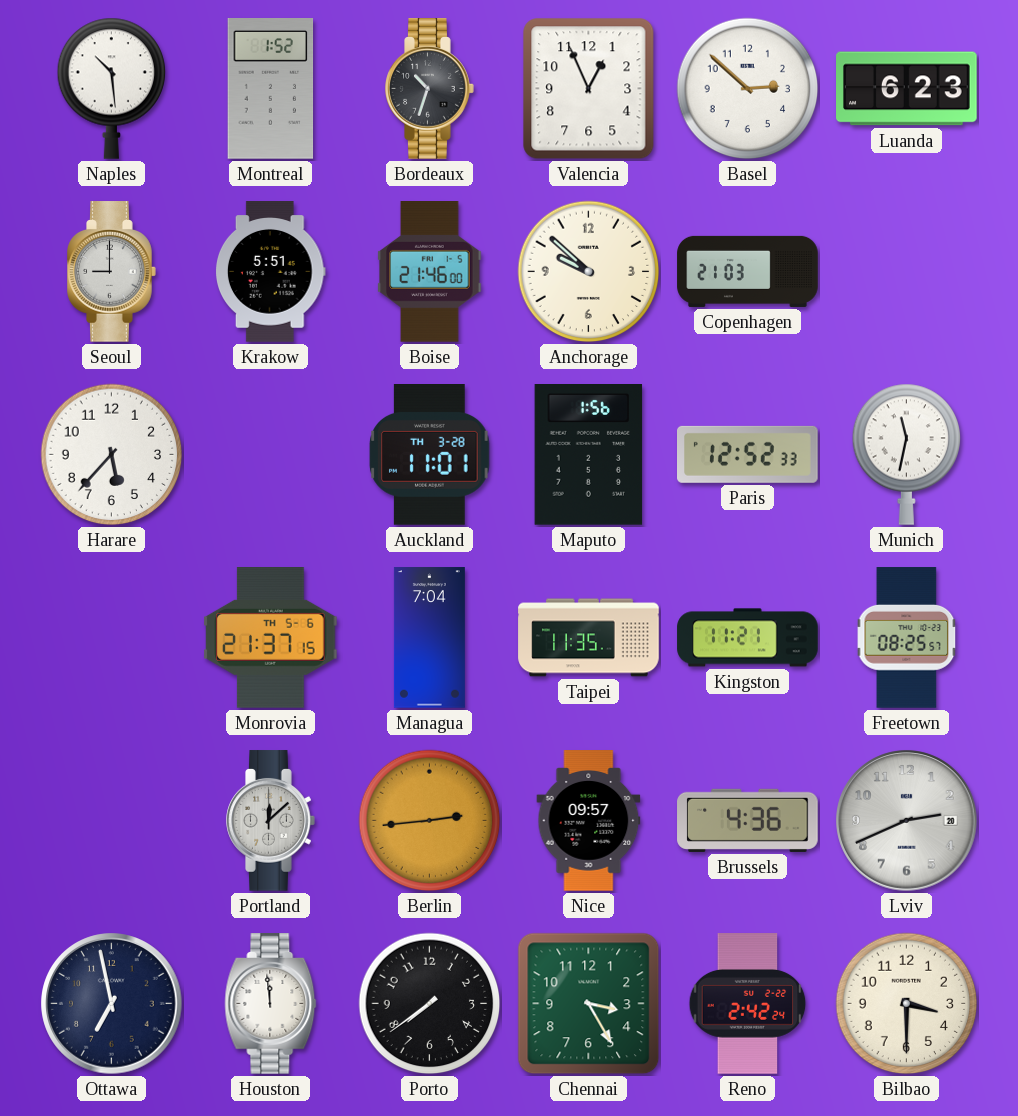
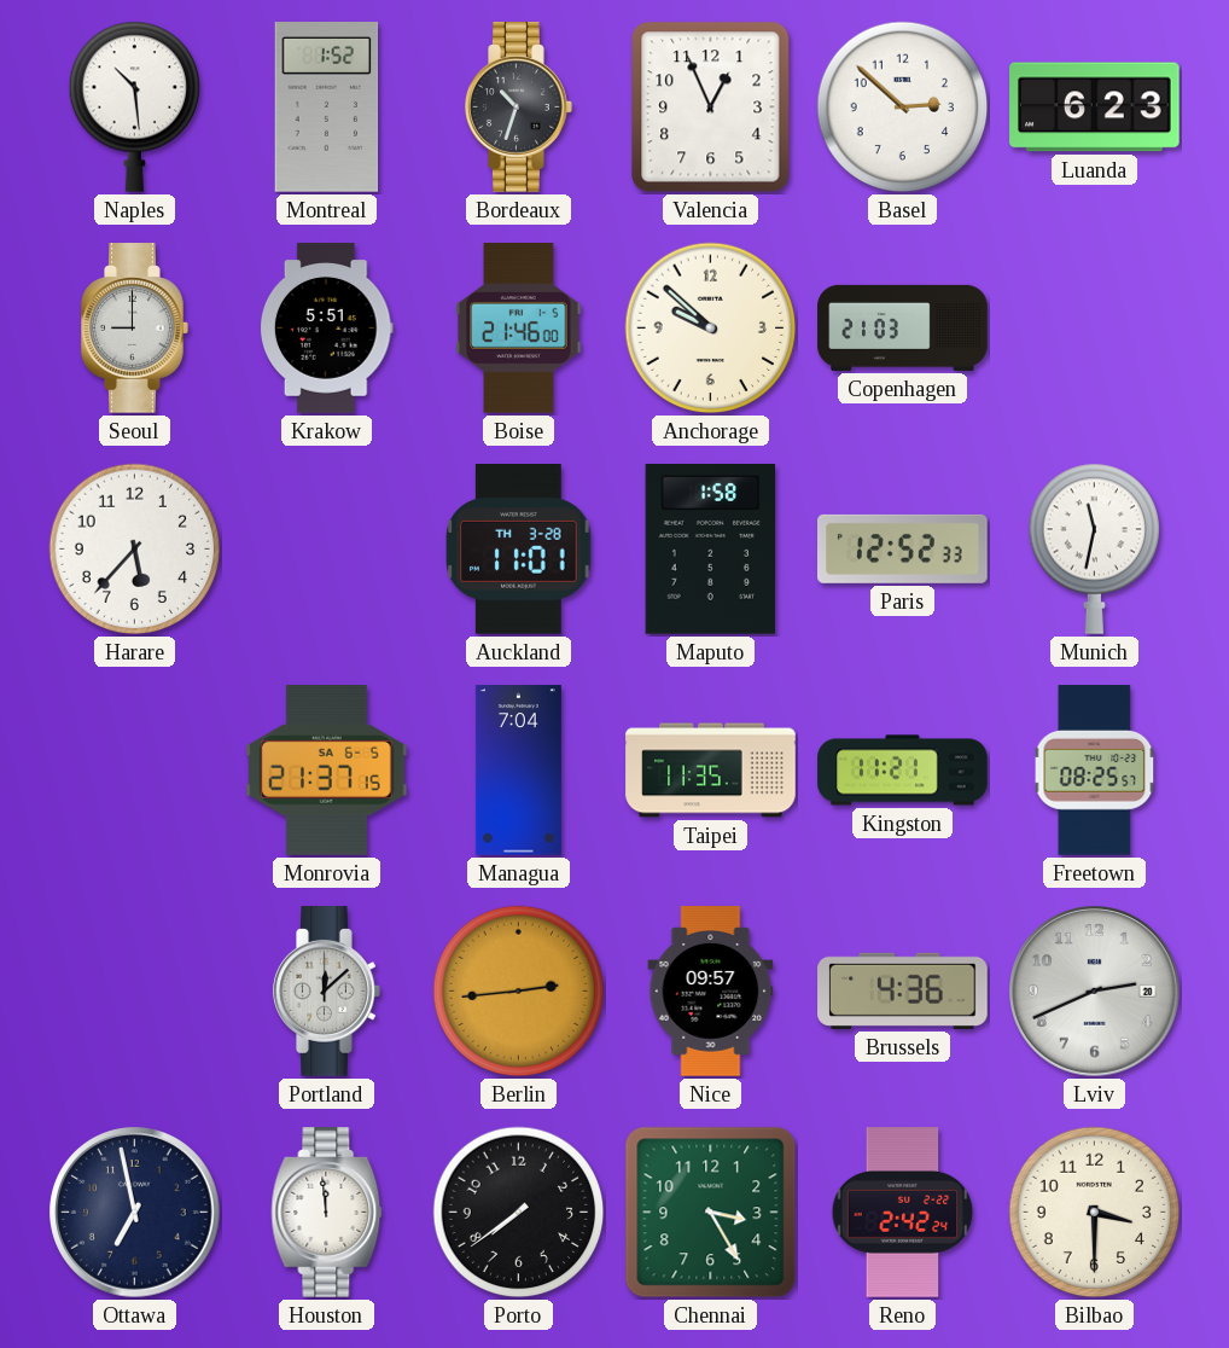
Maputo: 1:56 -> 1:58
Monrovia date: TH 5-6 -> SA 6-5
